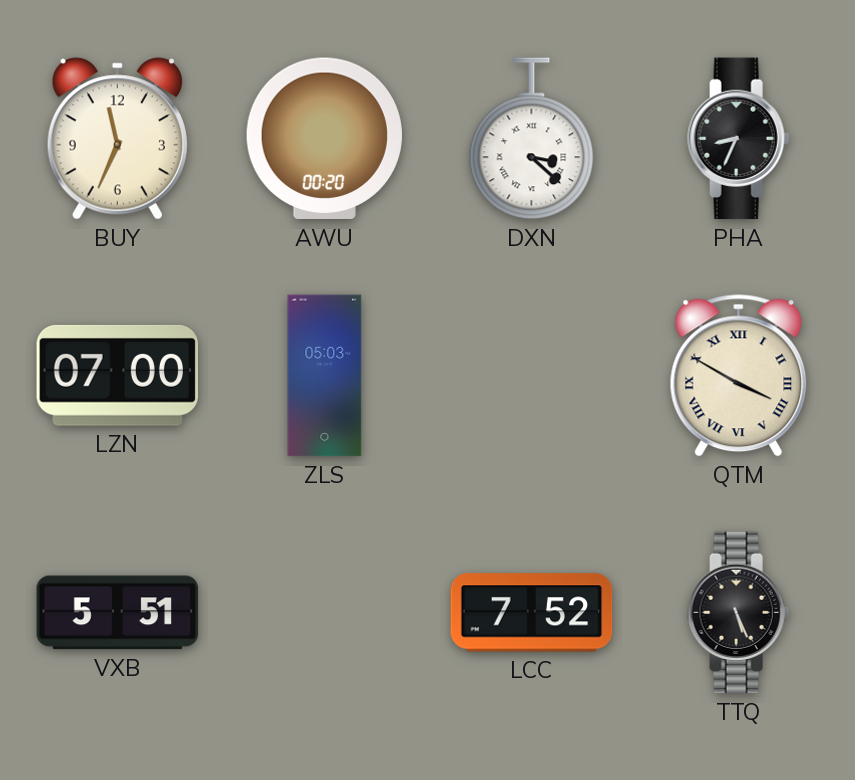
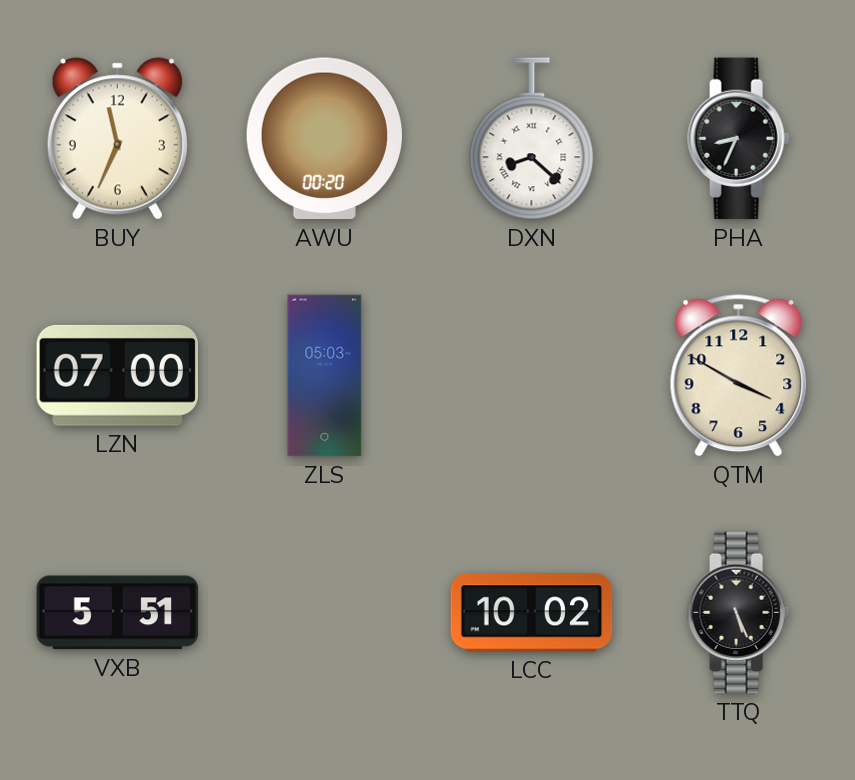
DXN: 3:22 -> 8:22
QTM numerals: Roman -> Arabic
LCC: 7:52 -> 10:02
